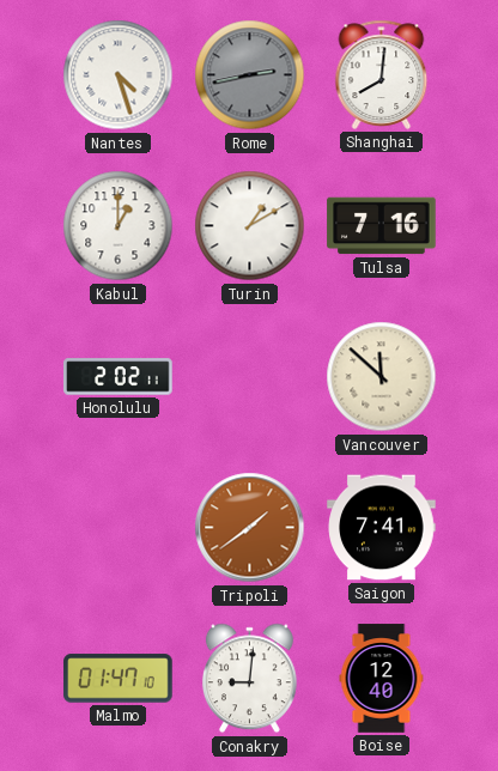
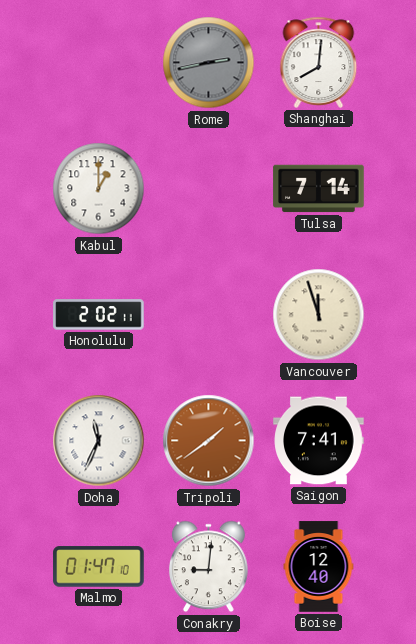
Nantes: 4:27 -> none
Turin: 1:10 -> none
Tulsa: 7:16 -> 7:14
Vancouver: 11:52 -> 11:57
Doha: none -> 11:34
